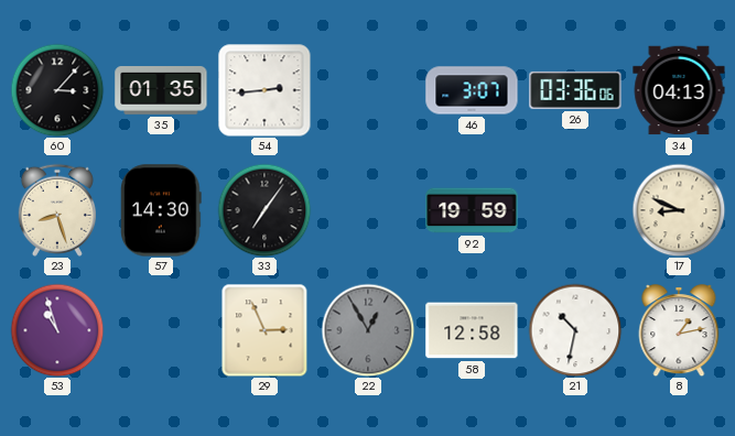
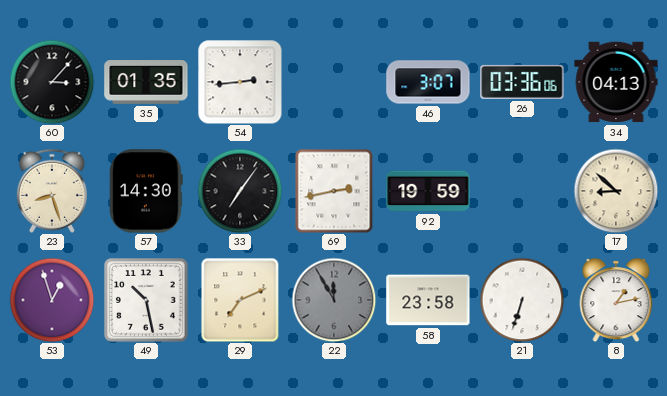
69: none -> 2:43
17: 8:49 -> 8:52
53: 10:57 -> 12:57
49: none -> 10:28
29: 2:56 -> 7:11
22: 12:55 -> 11:55
58: 12:58 -> 23:58
21: 10:32 -> 6:33
